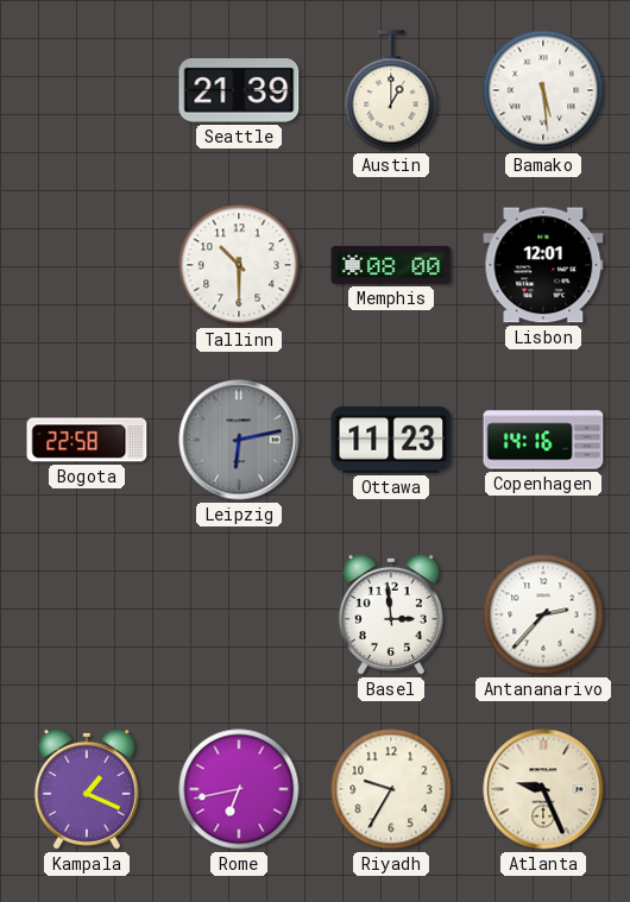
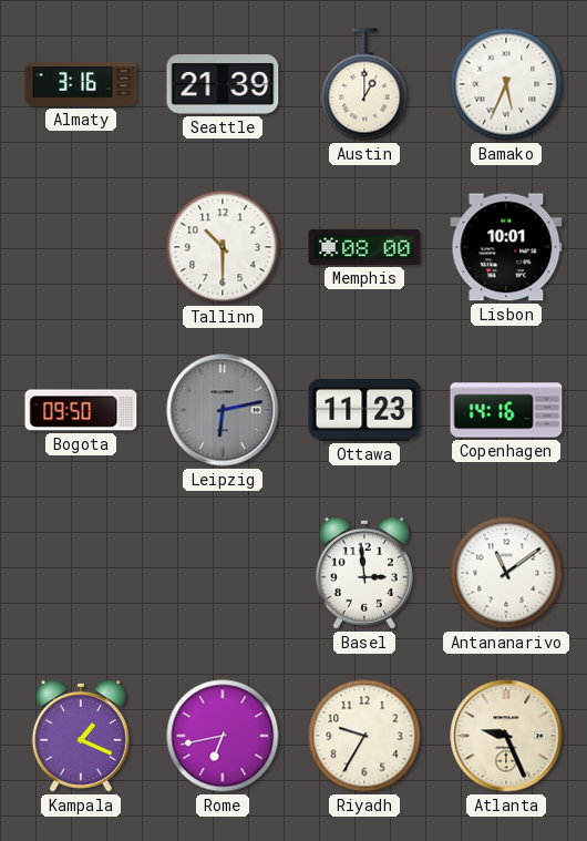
Almaty: none -> 3:16
Bamako: 5:29 -> 5:34
Lisbon: 12:01 -> 10:01
Bogota: 22:58 -> 09:50
Antananarivo: 2:37 -> 11:09
